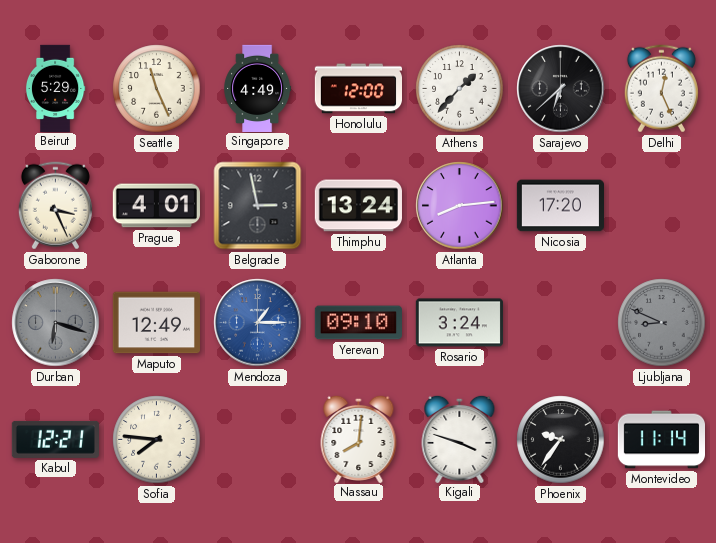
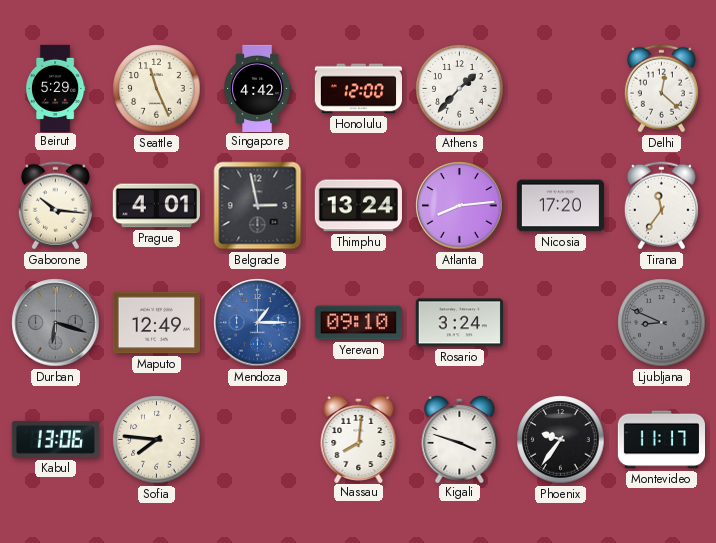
Singapore: 4:49 -> 4:42
Sarajevo: 6:38 -> none
Delhi: 12:26 -> 12:22
Gaborone: 3:26 -> 10:16
Tirana: none -> 11:36
Kabul: 12:21 -> 13:06
Montevideo: 11:14 -> 11:17
